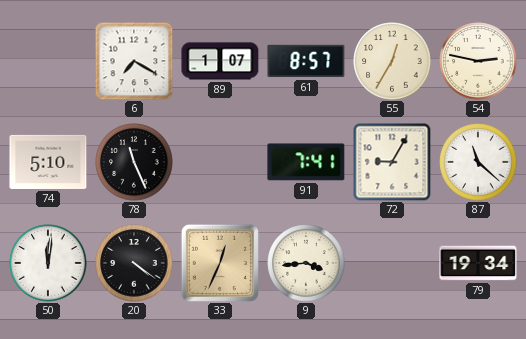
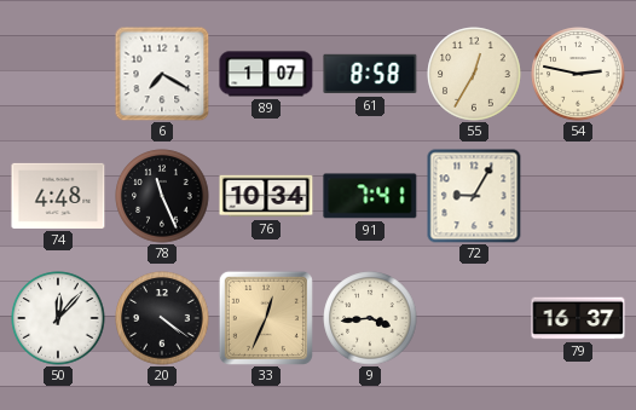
61: 8:57 -> 8:58
74: 5:10 -> 4:48
76: none -> 10:34
87: 11:22 -> none
50: 12:01 -> 12:07
79: 19:34 -> 16:37
